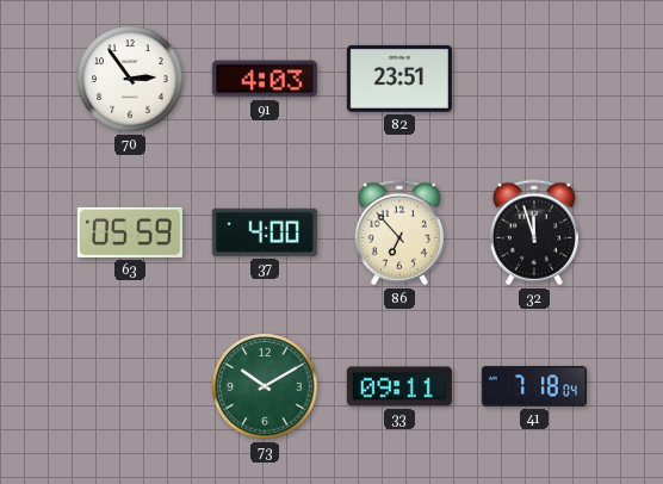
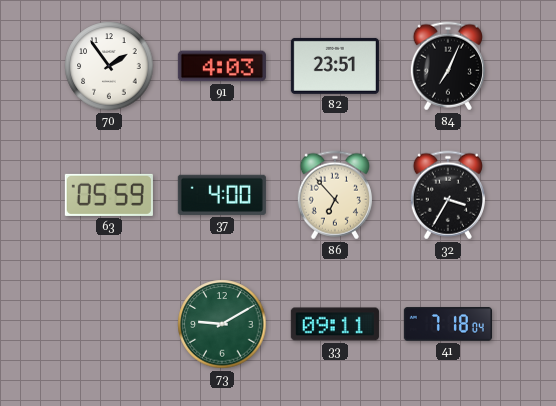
70: 2:54 -> 1:54
84: none -> 7:04
32: 11:57 -> 3:35
73: 10:10 -> 9:10
